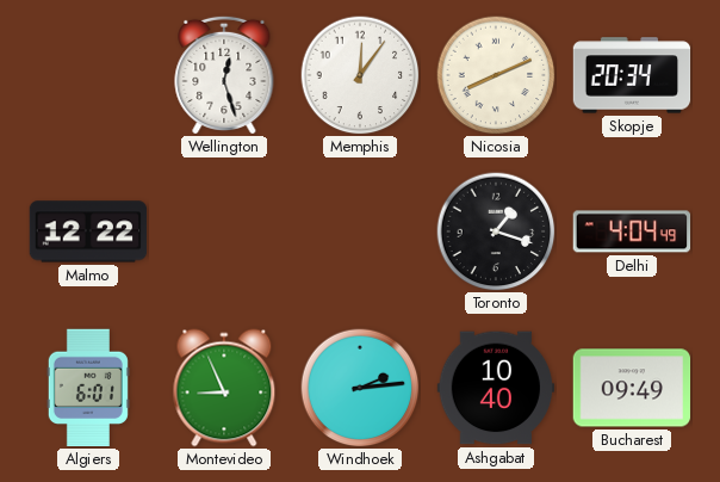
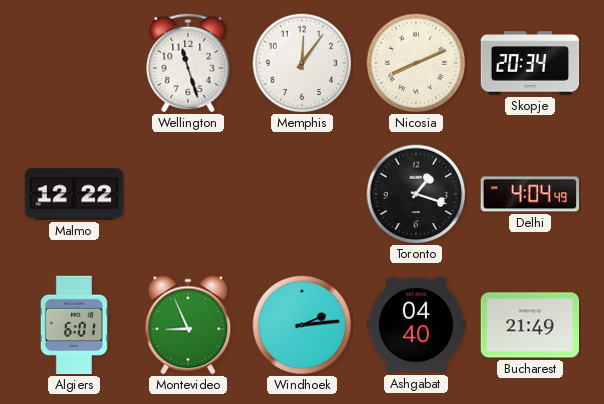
Wellington: 12:27 -> 11:27
Ashgabat: 10:40 -> 04:40
Bucharest: 09:49 -> 21:49
